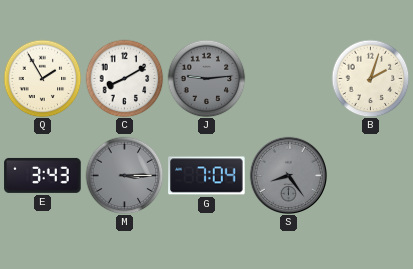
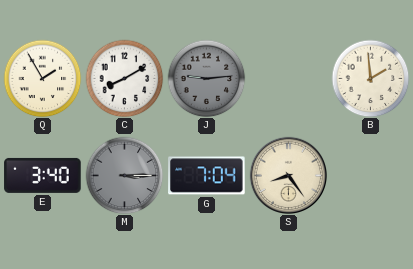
B: 2:03 -> 1:59
E: 3:43 -> 3:40
S dial: grey -> cream
